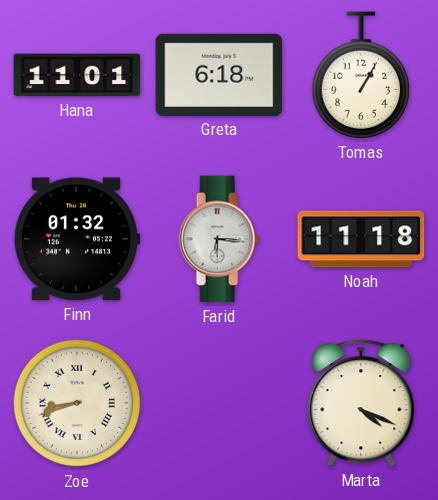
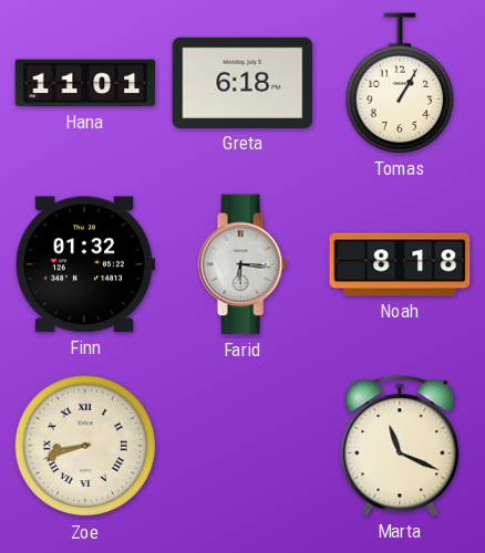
Noah: 11:18 -> 8:18
Marta: 4:19 -> 11:19
